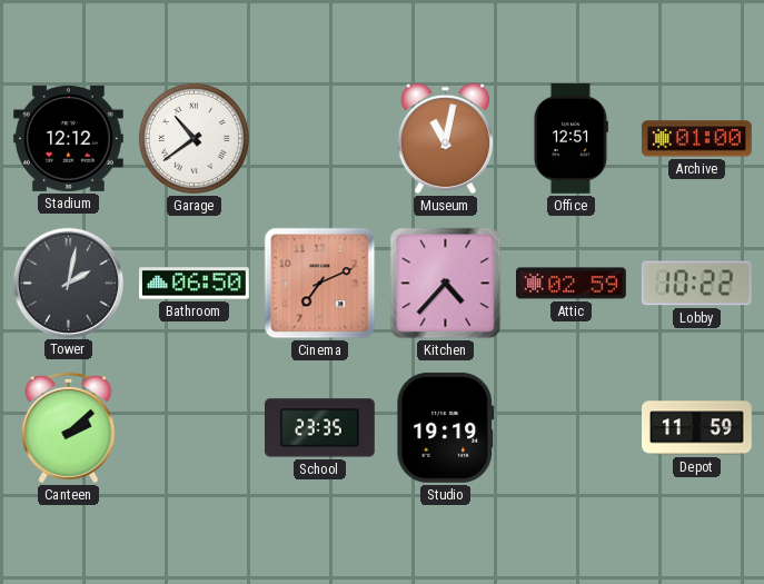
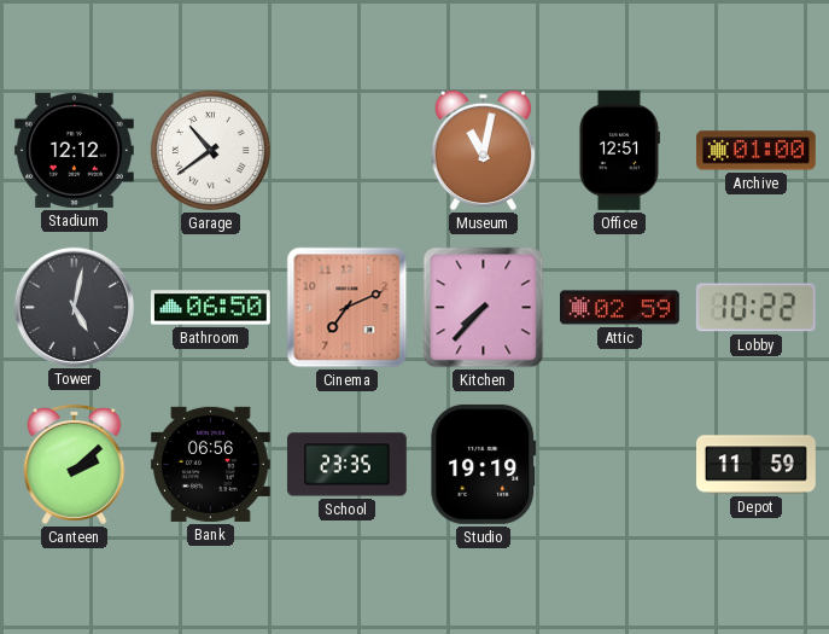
Tower: 2:02 -> 5:02
Kitchen: 4:37 -> 7:37
Bank: none -> 06:56
